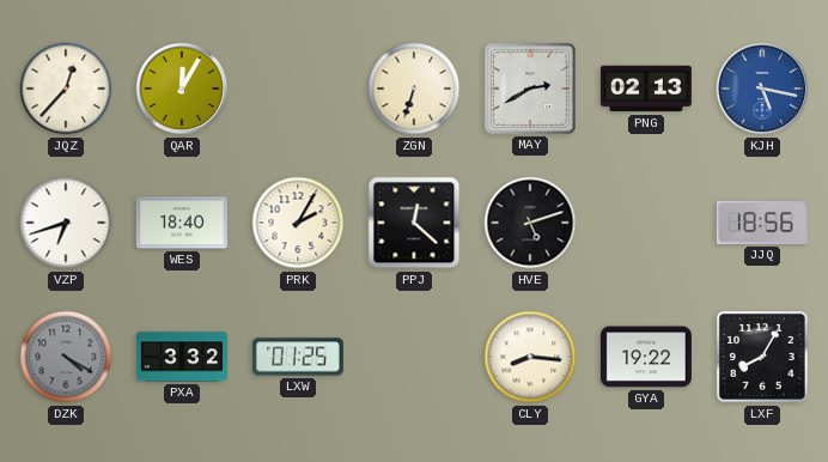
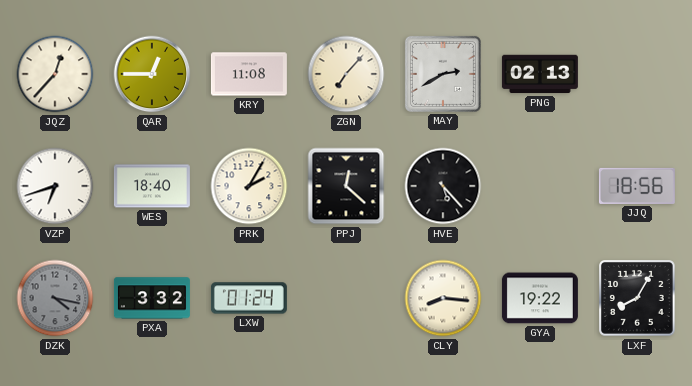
QAR: 12:05 -> 12:45
KRY: none -> 11:08
ZGN: 6:33 -> 7:07
KJH: 5:17 -> none
HVE: 5:12 -> 5:23
DZK: 4:20 -> 4:17
LXW: 01:25 -> 01:24
